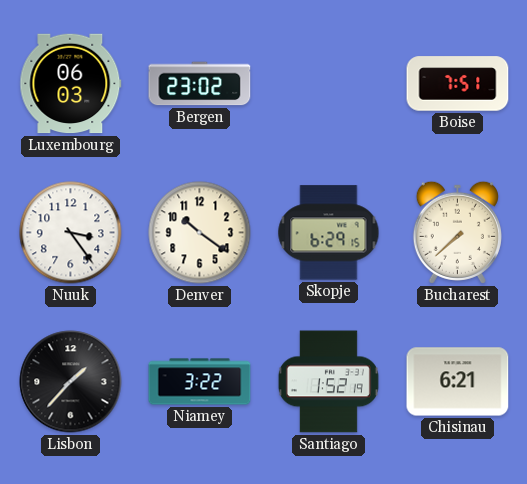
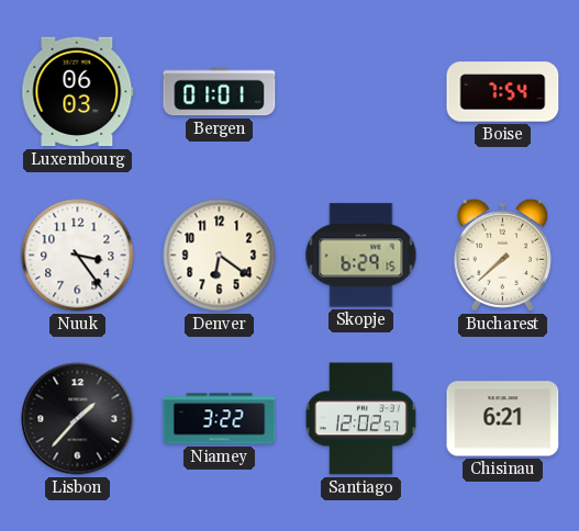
Bergen: 23:02 -> 01:01
Boise: 7:51 -> 7:54
Denver: 10:21 -> 6:21
Santiago: 1:52 -> 12:02
